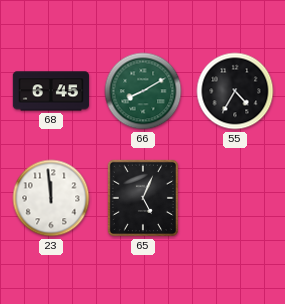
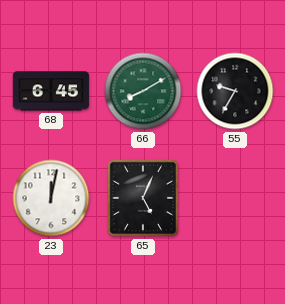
55: 4:35 -> 9:35
23: 11:59 -> 12:02
